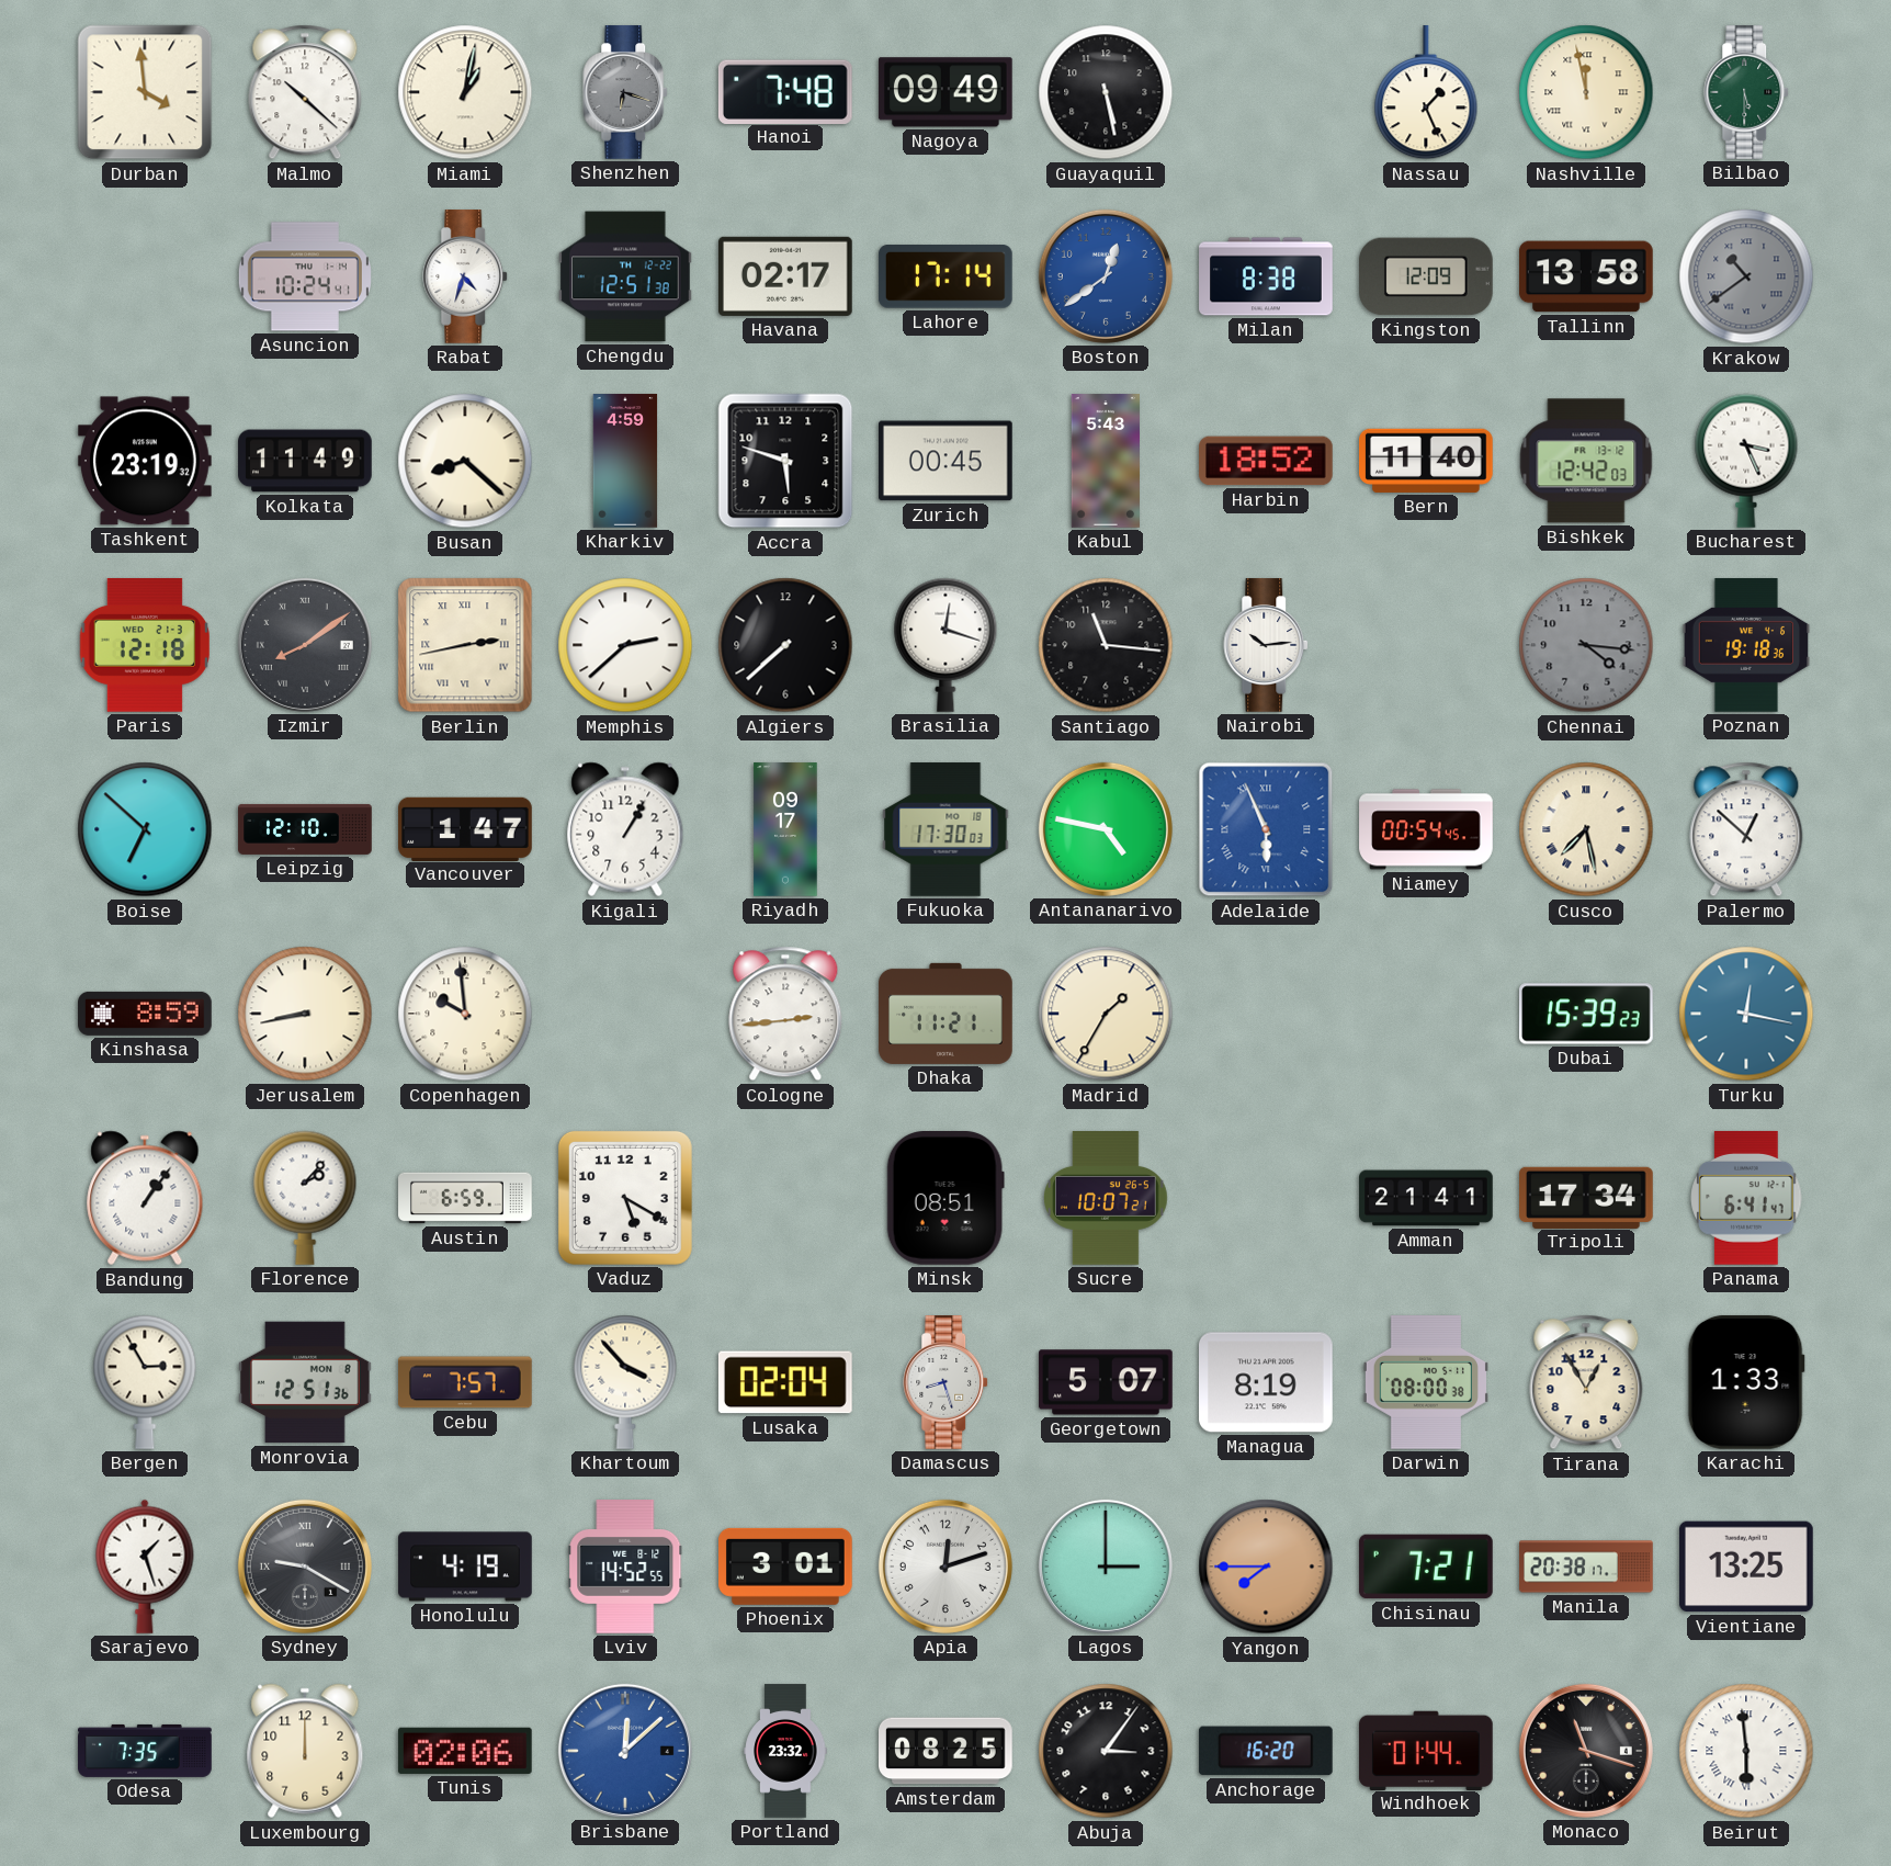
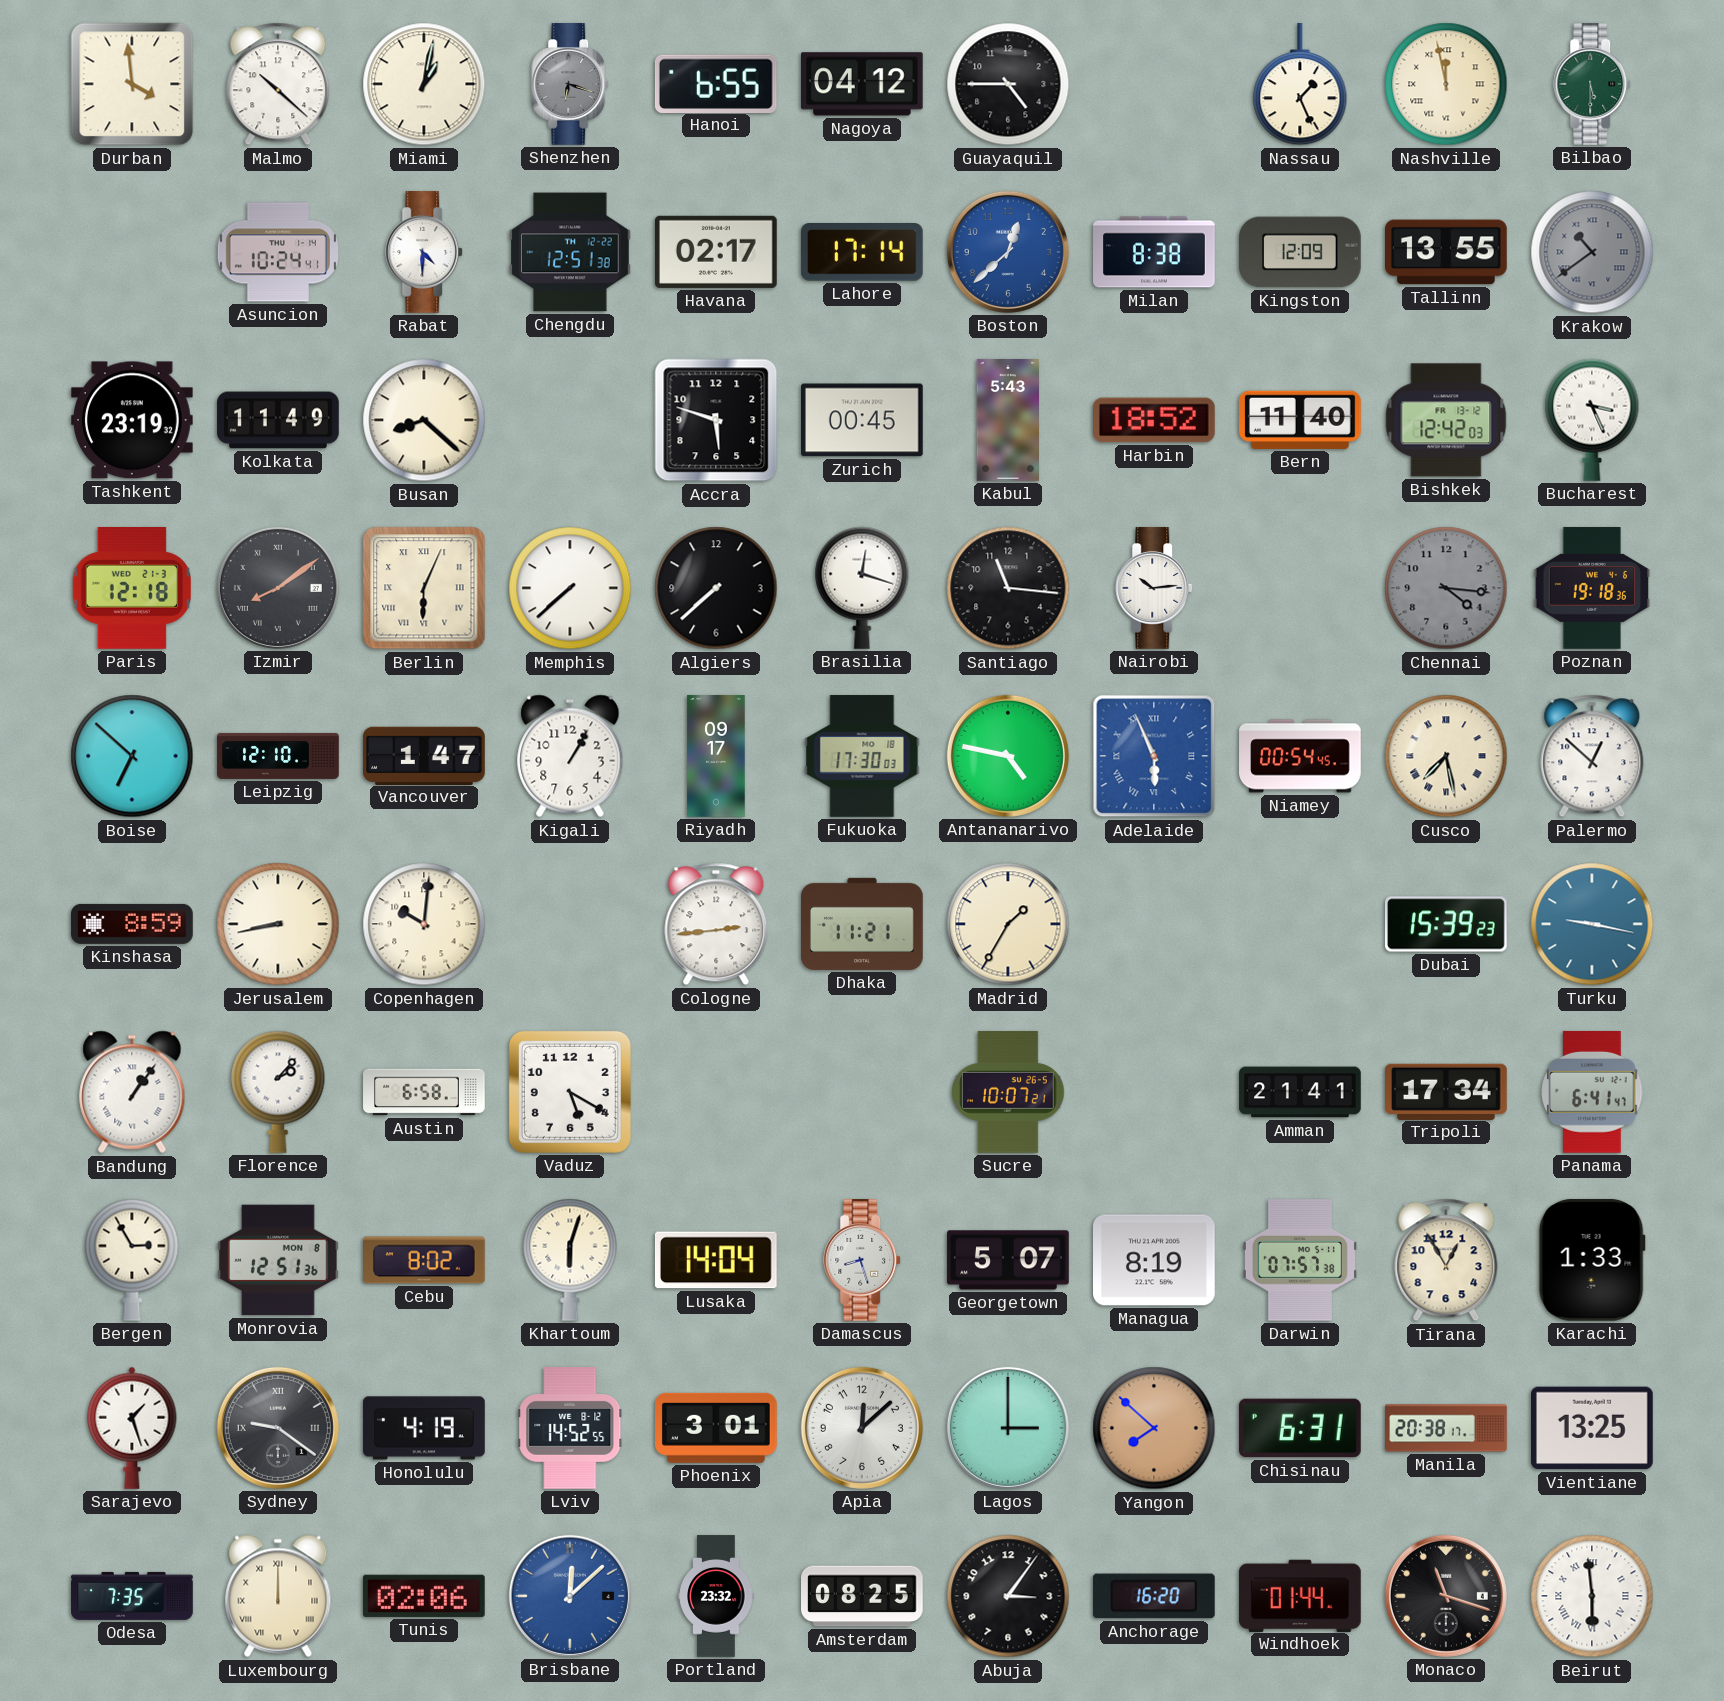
Hanoi: 7:48 -> 6:55
Nagoya: 09:49 -> 04:12
Guayaquil: 5:28 -> 4:45
Rabat: 4:33 -> 4:30
Boston: 12:39 -> 12:38
Tallinn: 13:58 -> 13:55
Kharkiv: 4:59 -> none
Berlin: 2:43 -> 6:04
Memphis: 2:38 -> 7:38
Copenhagen: 9:59 -> 10:01
Turku: 12:17 -> 9:17
Austin: 6:59 -> 6:58
Minsk: 08:51 -> none
Cebu: 7:57 -> 8:02
Khartoum: 3:53 -> 6:03
Lusaka: 02:04 -> 14:04
Darwin: 08:00 -> 07:57
Sydney: 9:20 -> 9:21
Apia: 12:12 -> 12:08
Yangon: 7:45 -> 7:52
Chisinau: 7:21 -> 6:31
Luxembourg numerals: Arabic -> Roman
